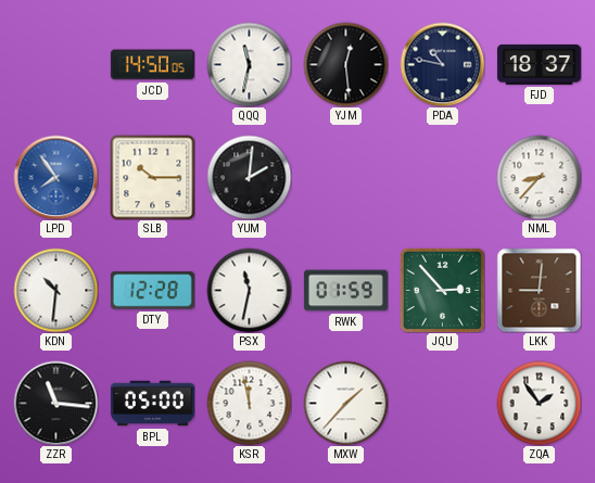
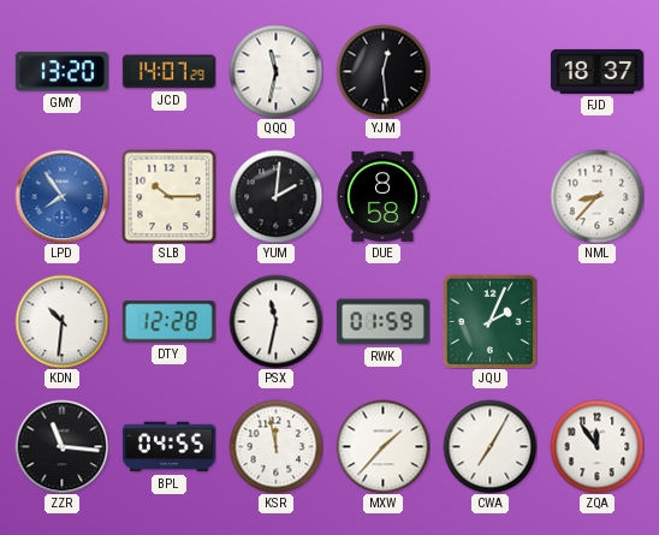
GMY: none -> 13:20
JCD: 14:50 -> 14:07
PDA: 10:47 -> none
DUE: none -> 8:58
JQU: 2:53 -> 2:04
LKK: 9:01 -> none
BPL: 05:00 -> 04:55
CWA: none -> 7:05
ZQA: 1:54 -> 11:54
